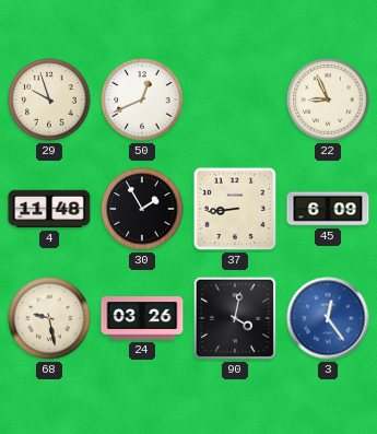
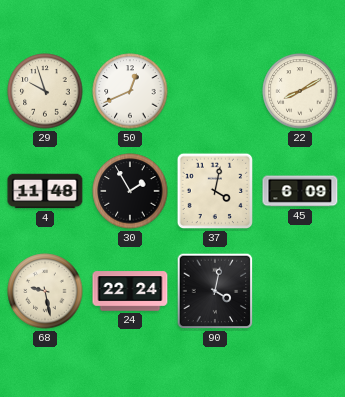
22: 8:56 -> 8:10
37: 8:44 -> 4:02
24: 03:26 -> 22:24
3: 12:24 -> none
